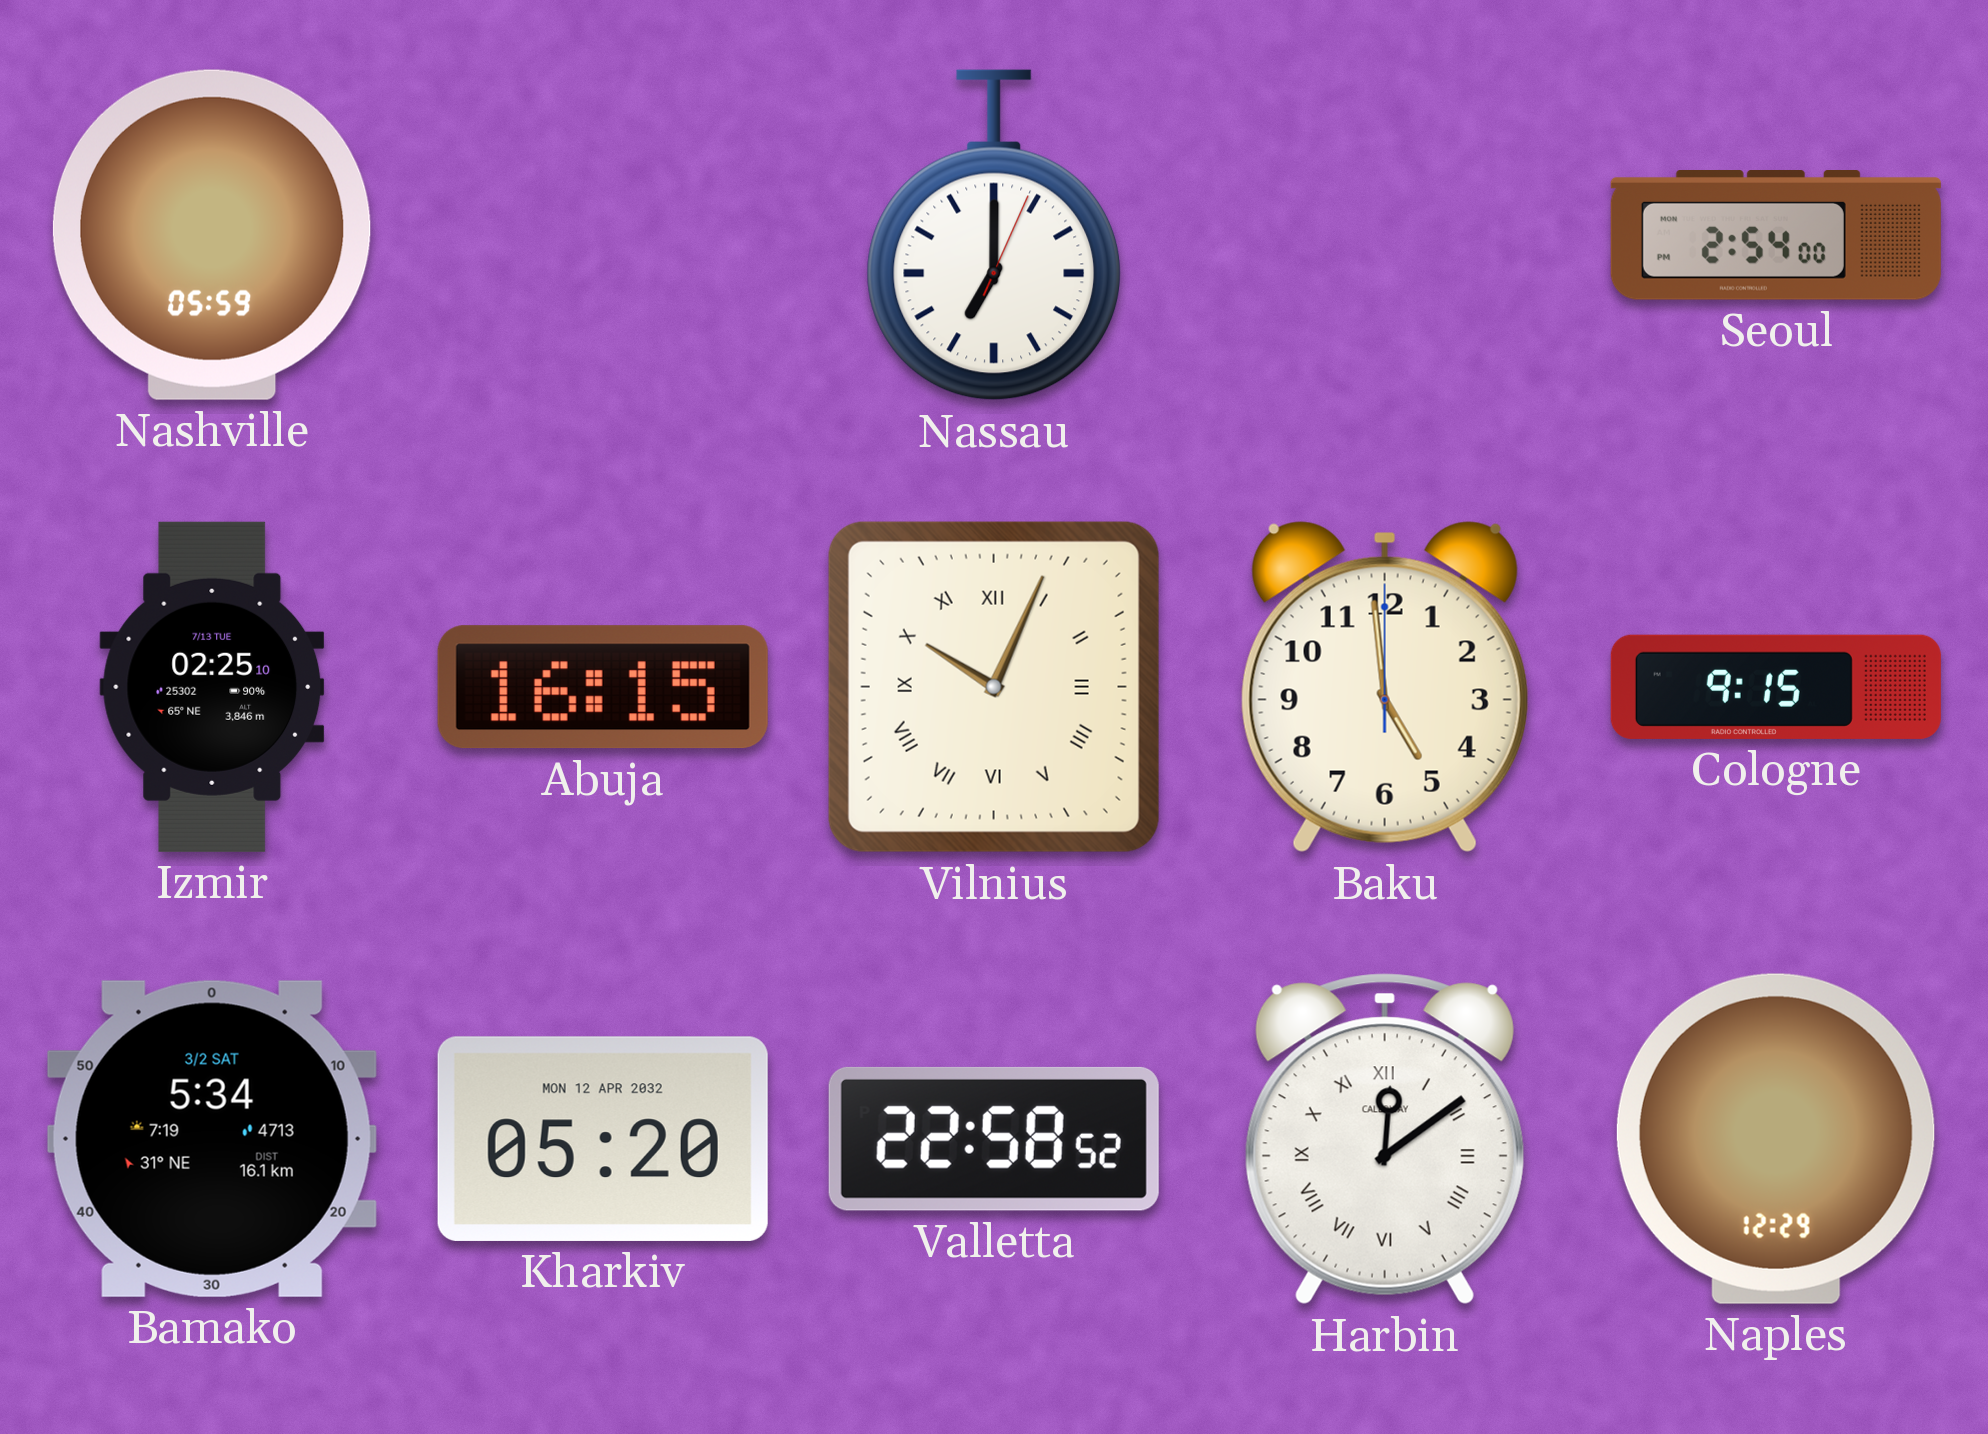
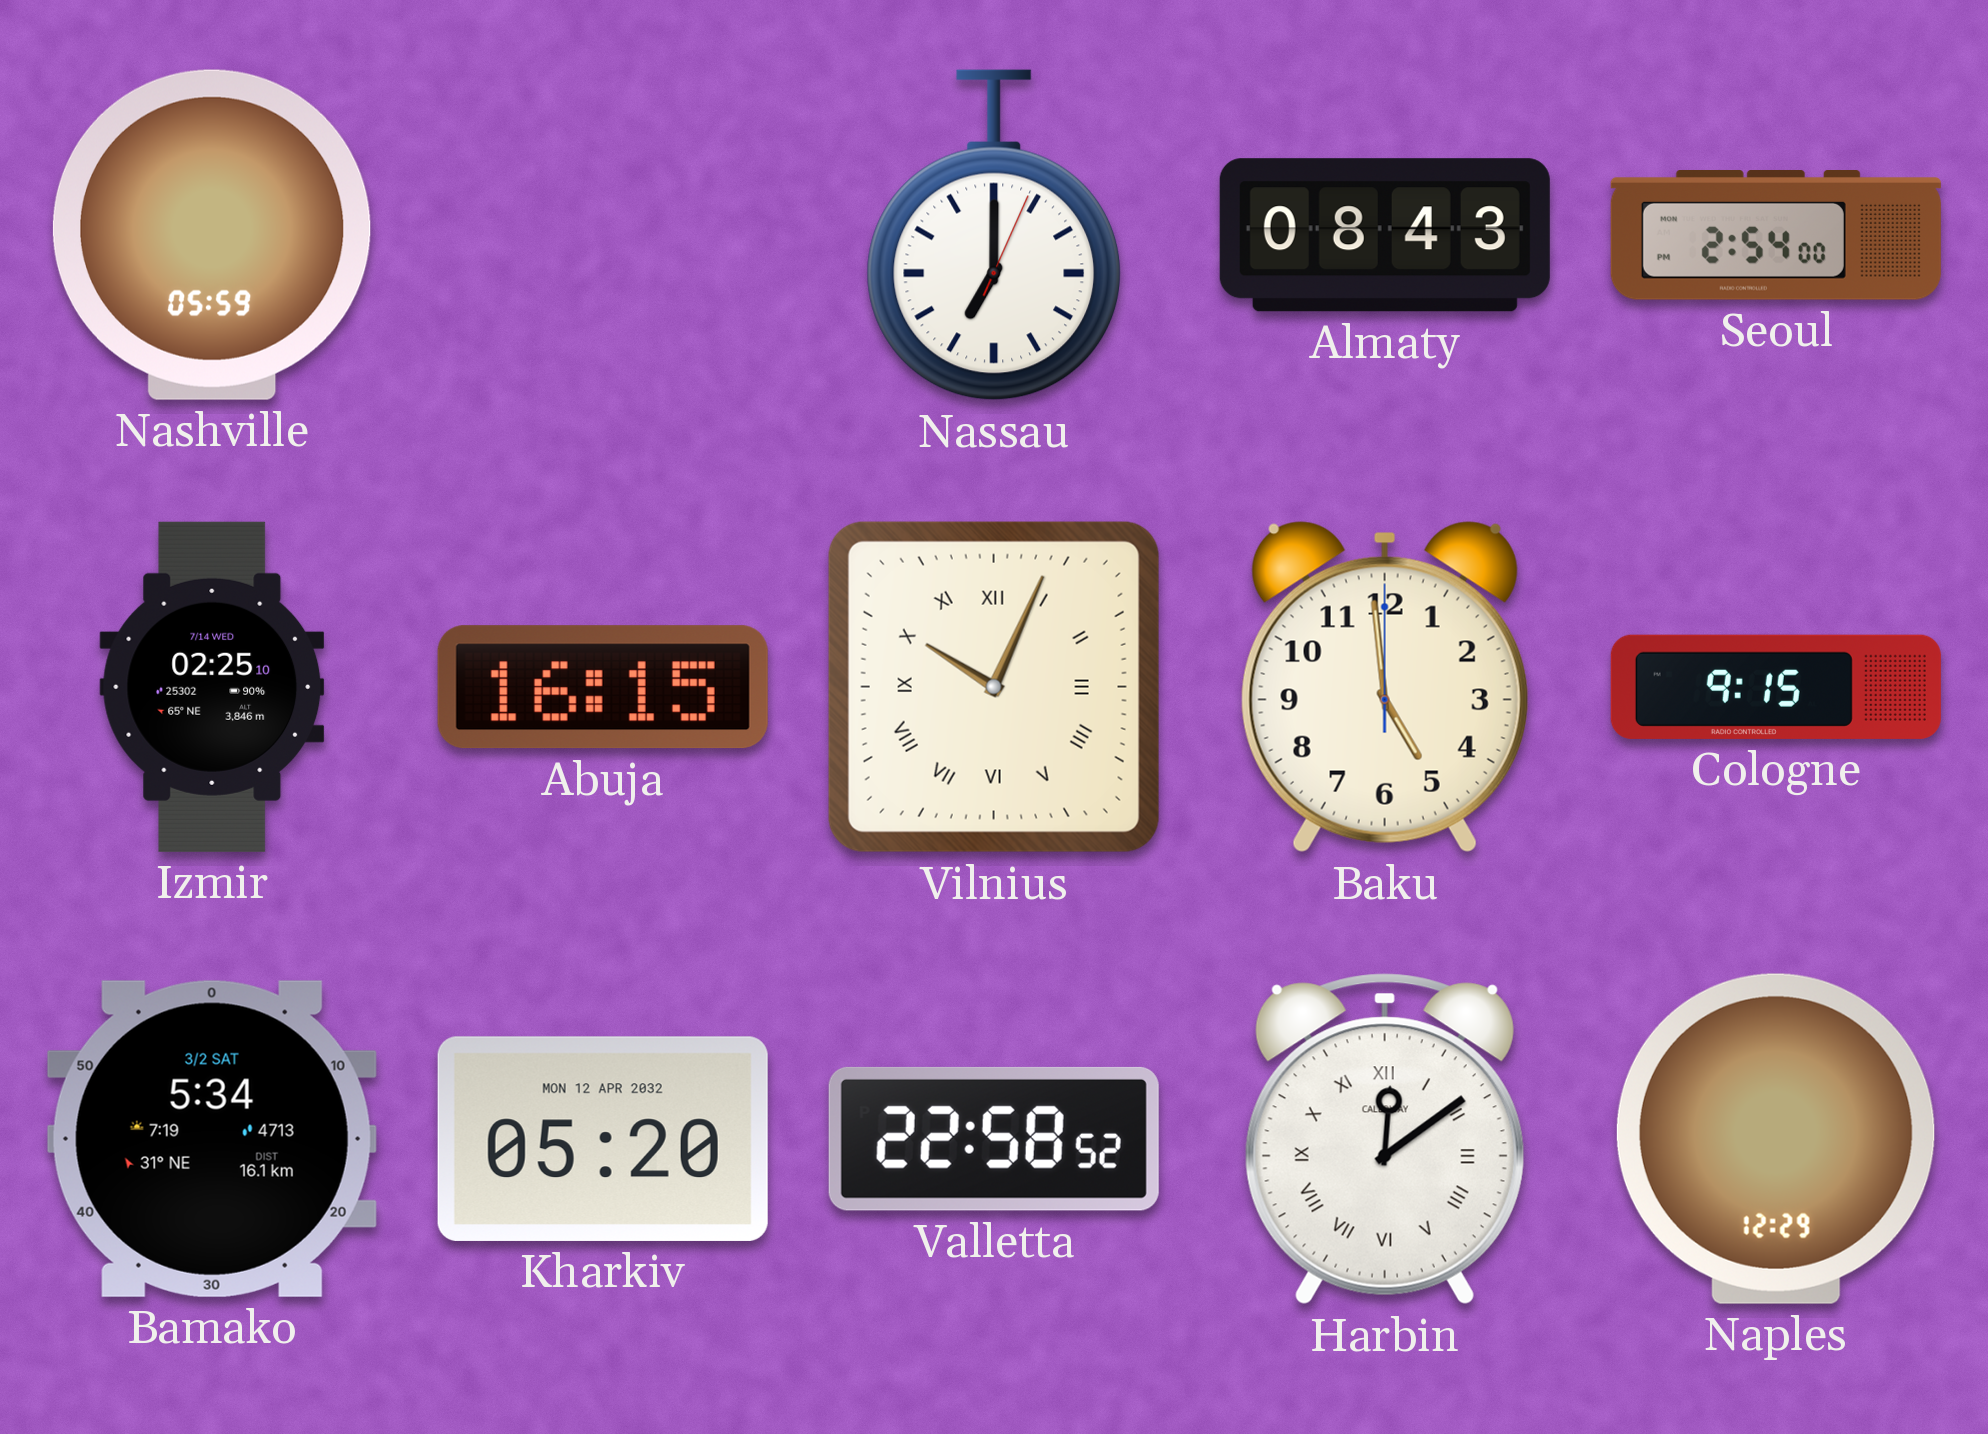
Almaty: none -> 08:43
Izmir date: 7/13 TUE -> 7/14 WED
